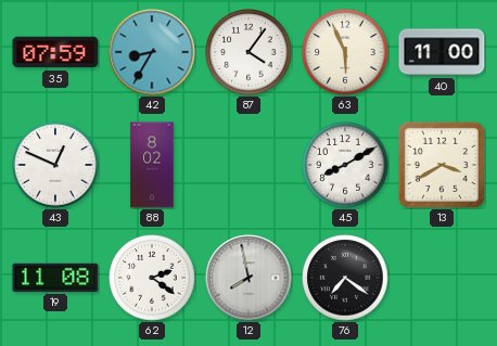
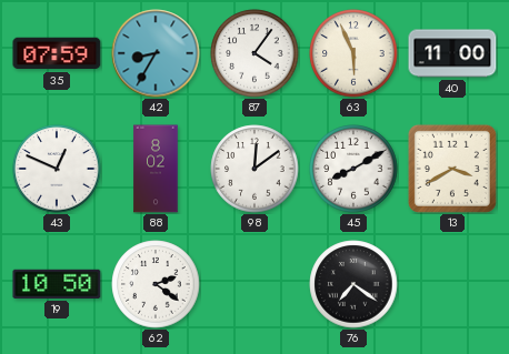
98: none -> 12:09
19: 11:08 -> 10:50
12: 7:58 -> none
